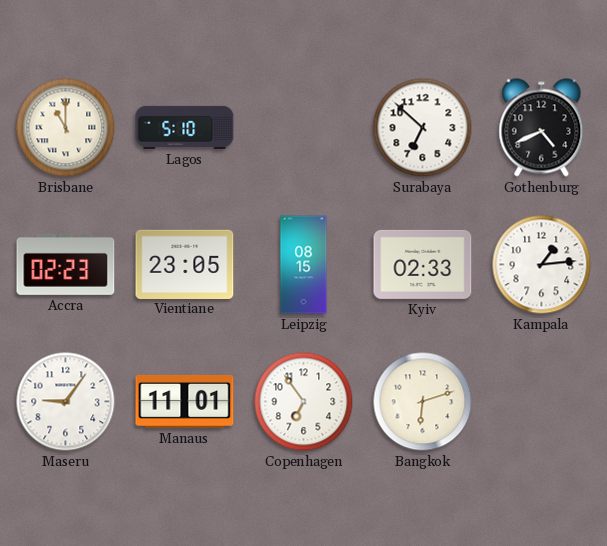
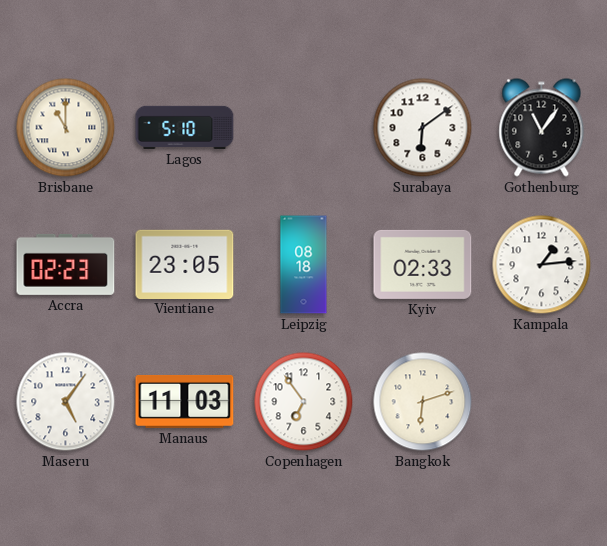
Surabaya: 6:52 -> 6:09
Gothenburg: 4:41 -> 11:06
Leipzig: 08:15 -> 08:18
Maseru: 9:06 -> 5:06
Manaus: 11:01 -> 11:03
